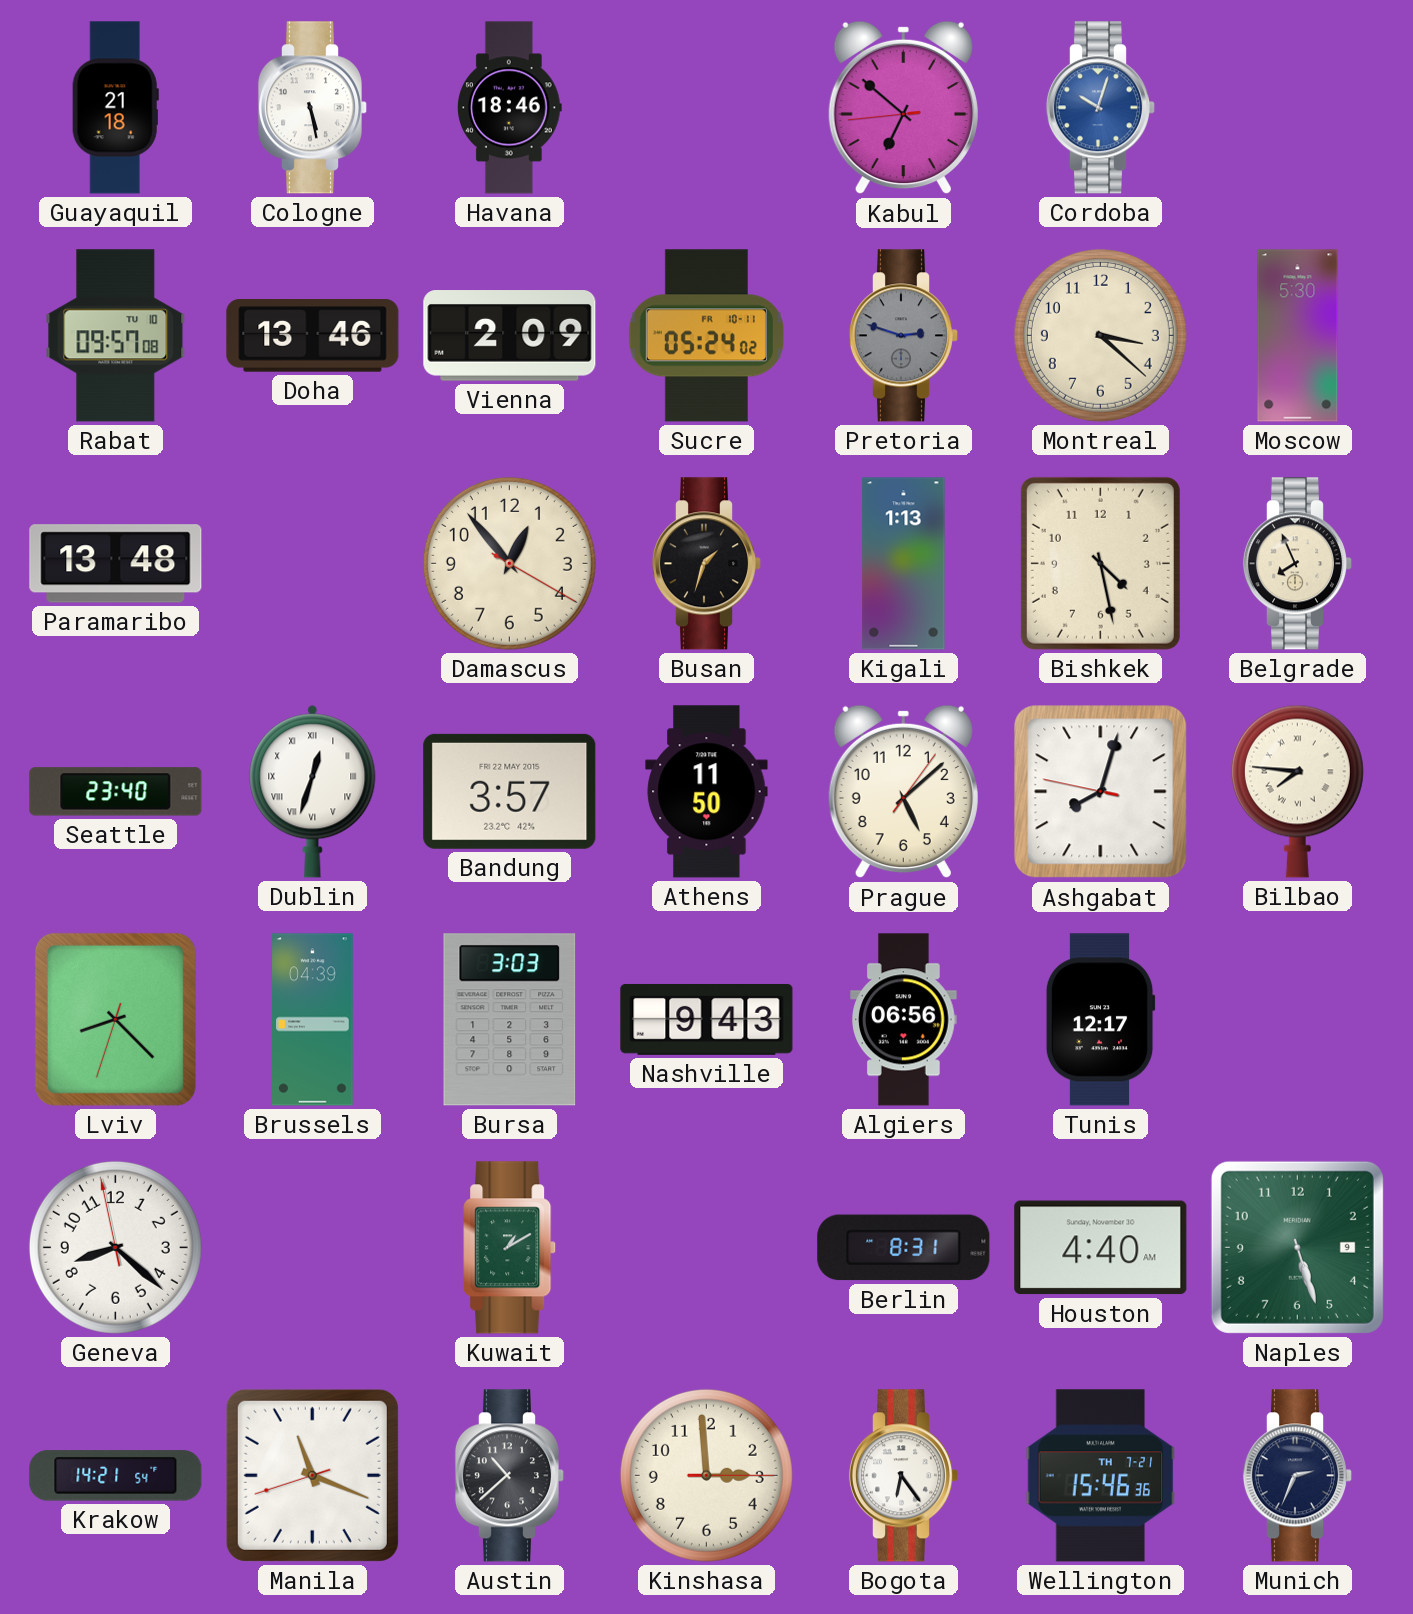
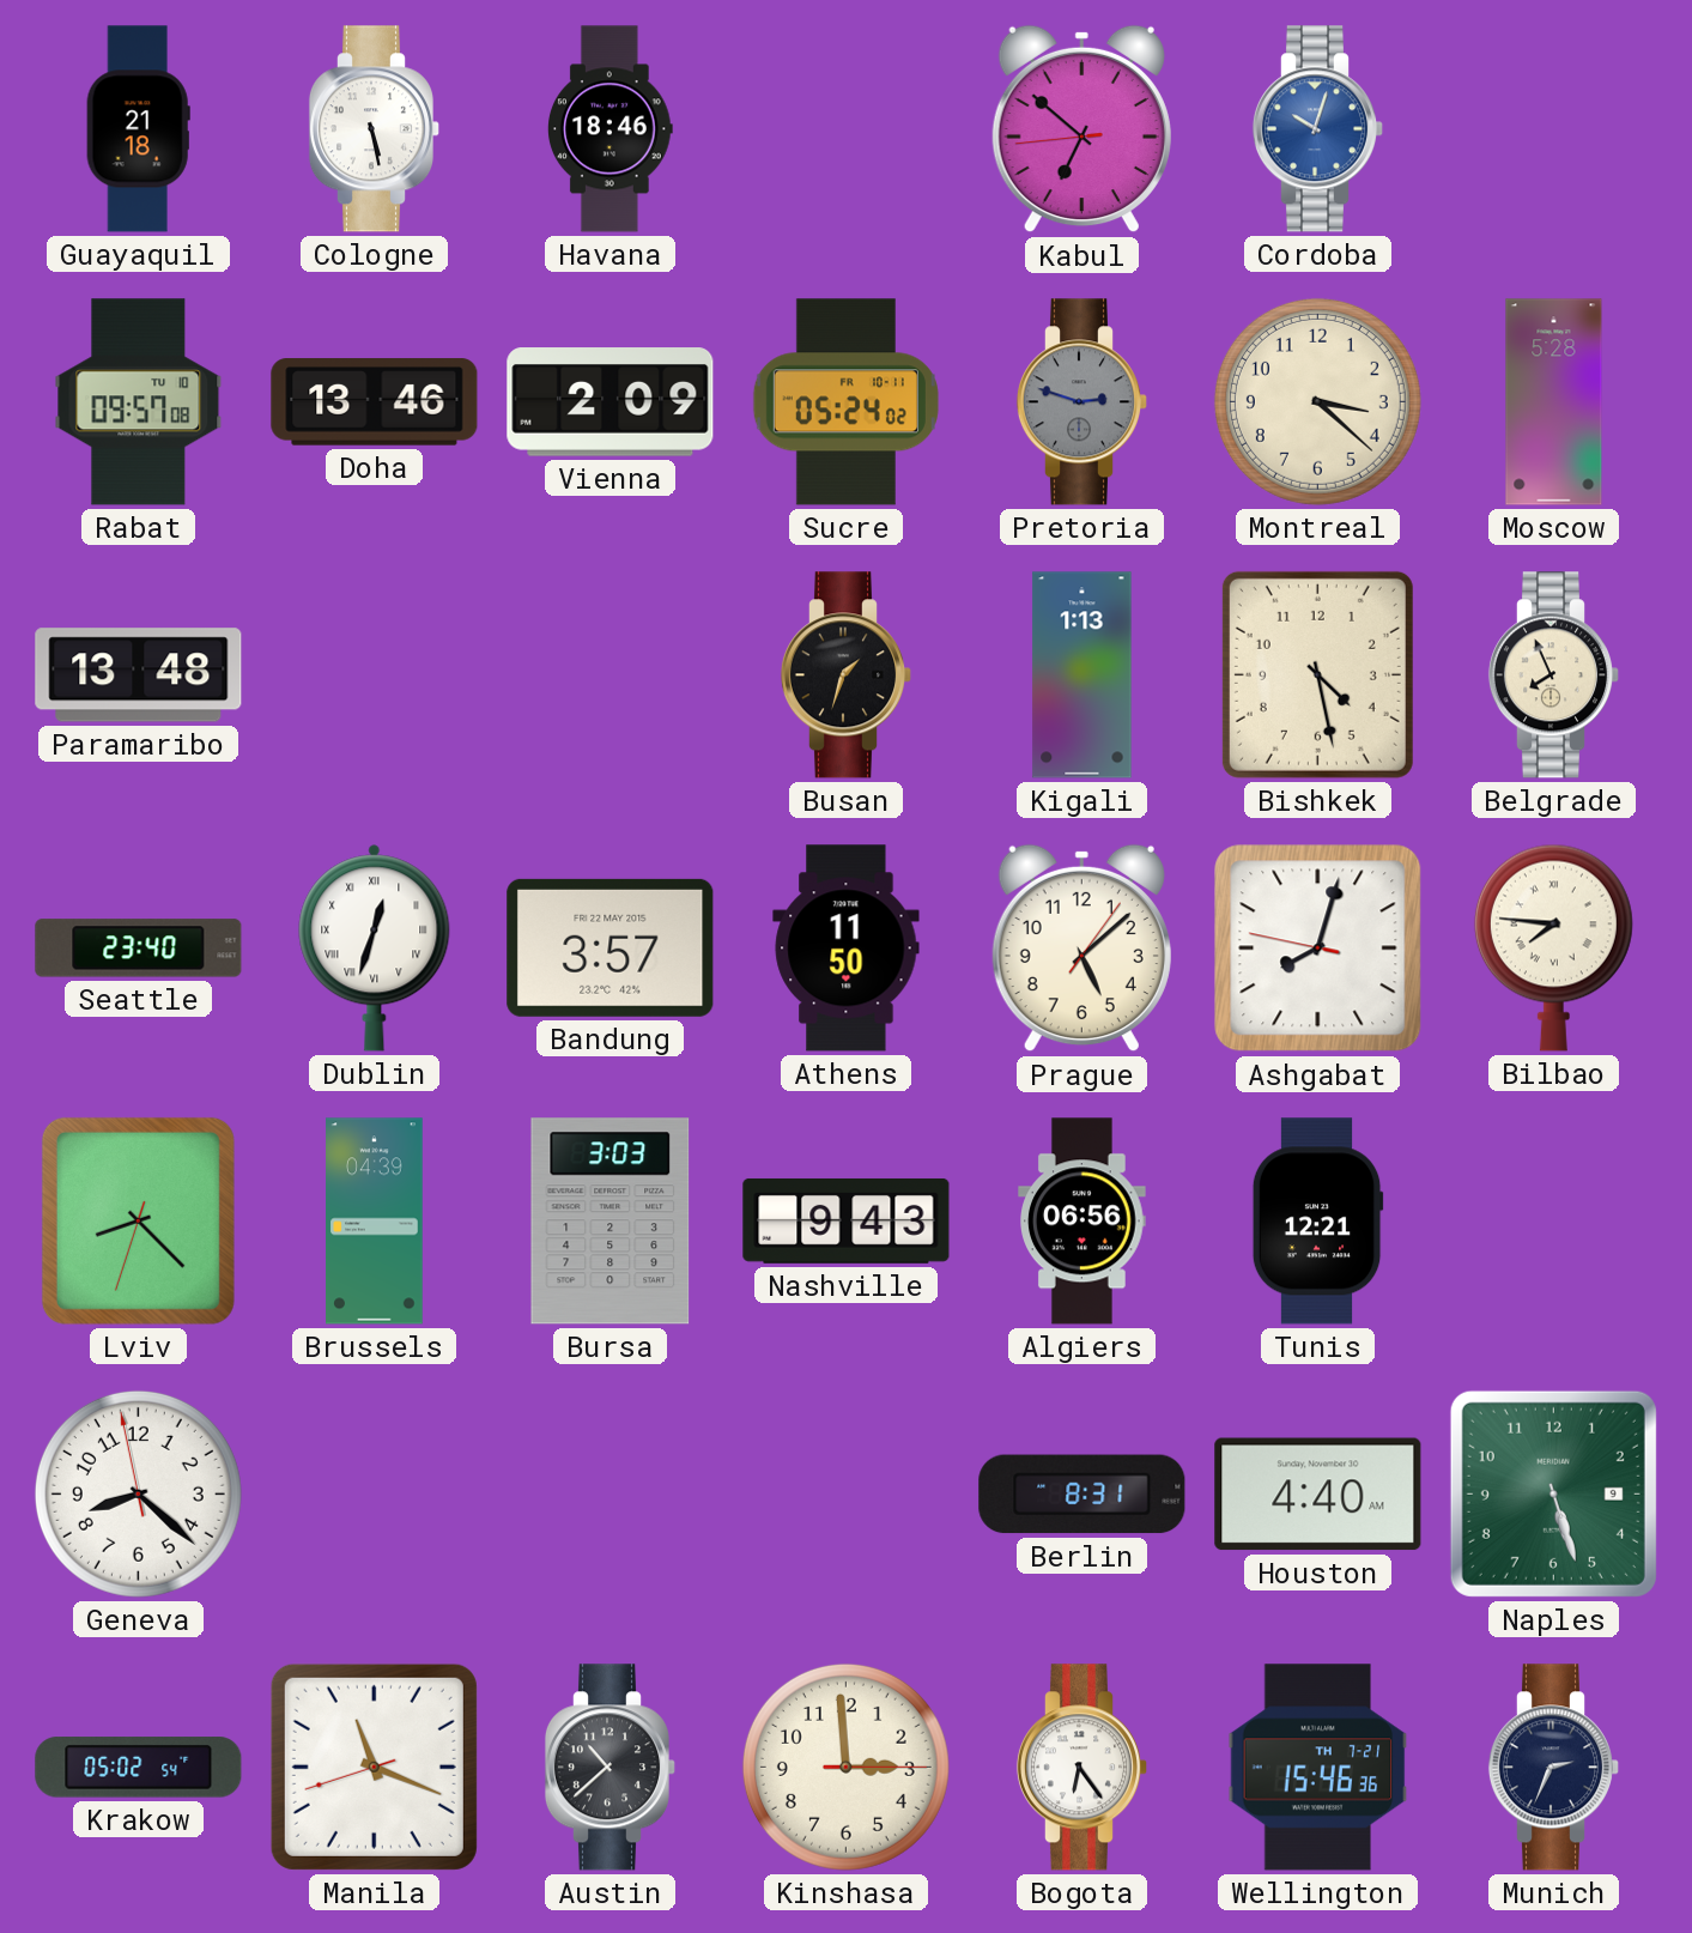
Moscow: 5:30 -> 5:28
Damascus: 12:53 -> none
Tunis: 12:17 -> 12:21
Kuwait: 1:10 -> none
Krakow: 14:21 -> 05:02
